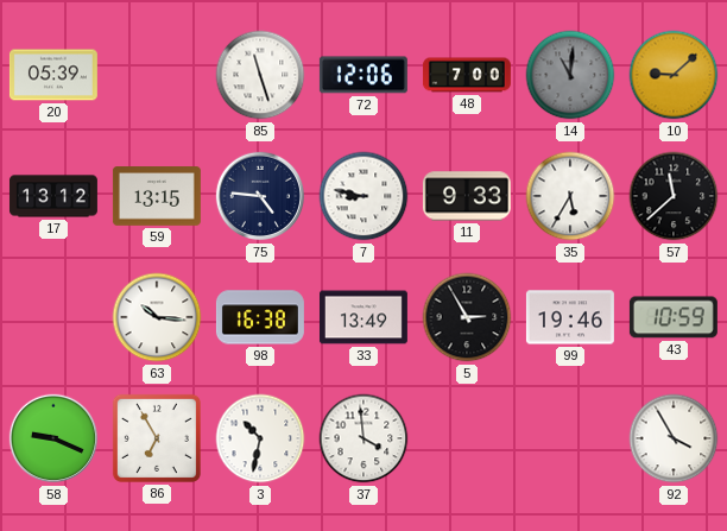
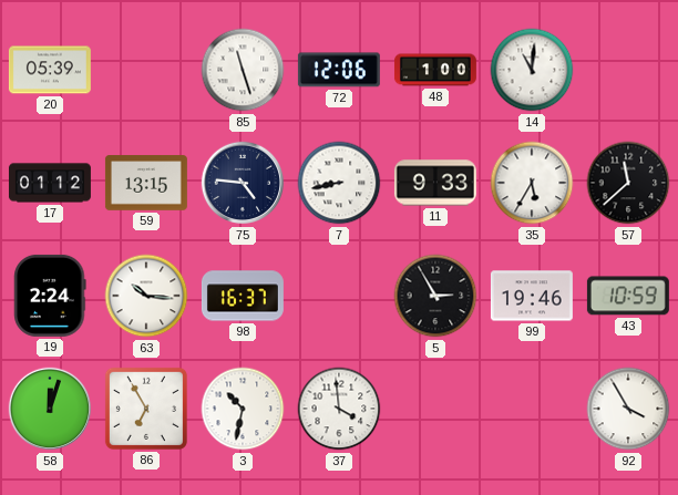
48: 7:00 -> 1:00
14 dial: grey -> white
10: 9:08 -> none
17: 13:12 -> 01:12
7: 8:47 -> 8:43
19: none -> 2:24
98: 16:38 -> 16:37
33: 13:49 -> none
58: 9:19 -> 12:03
